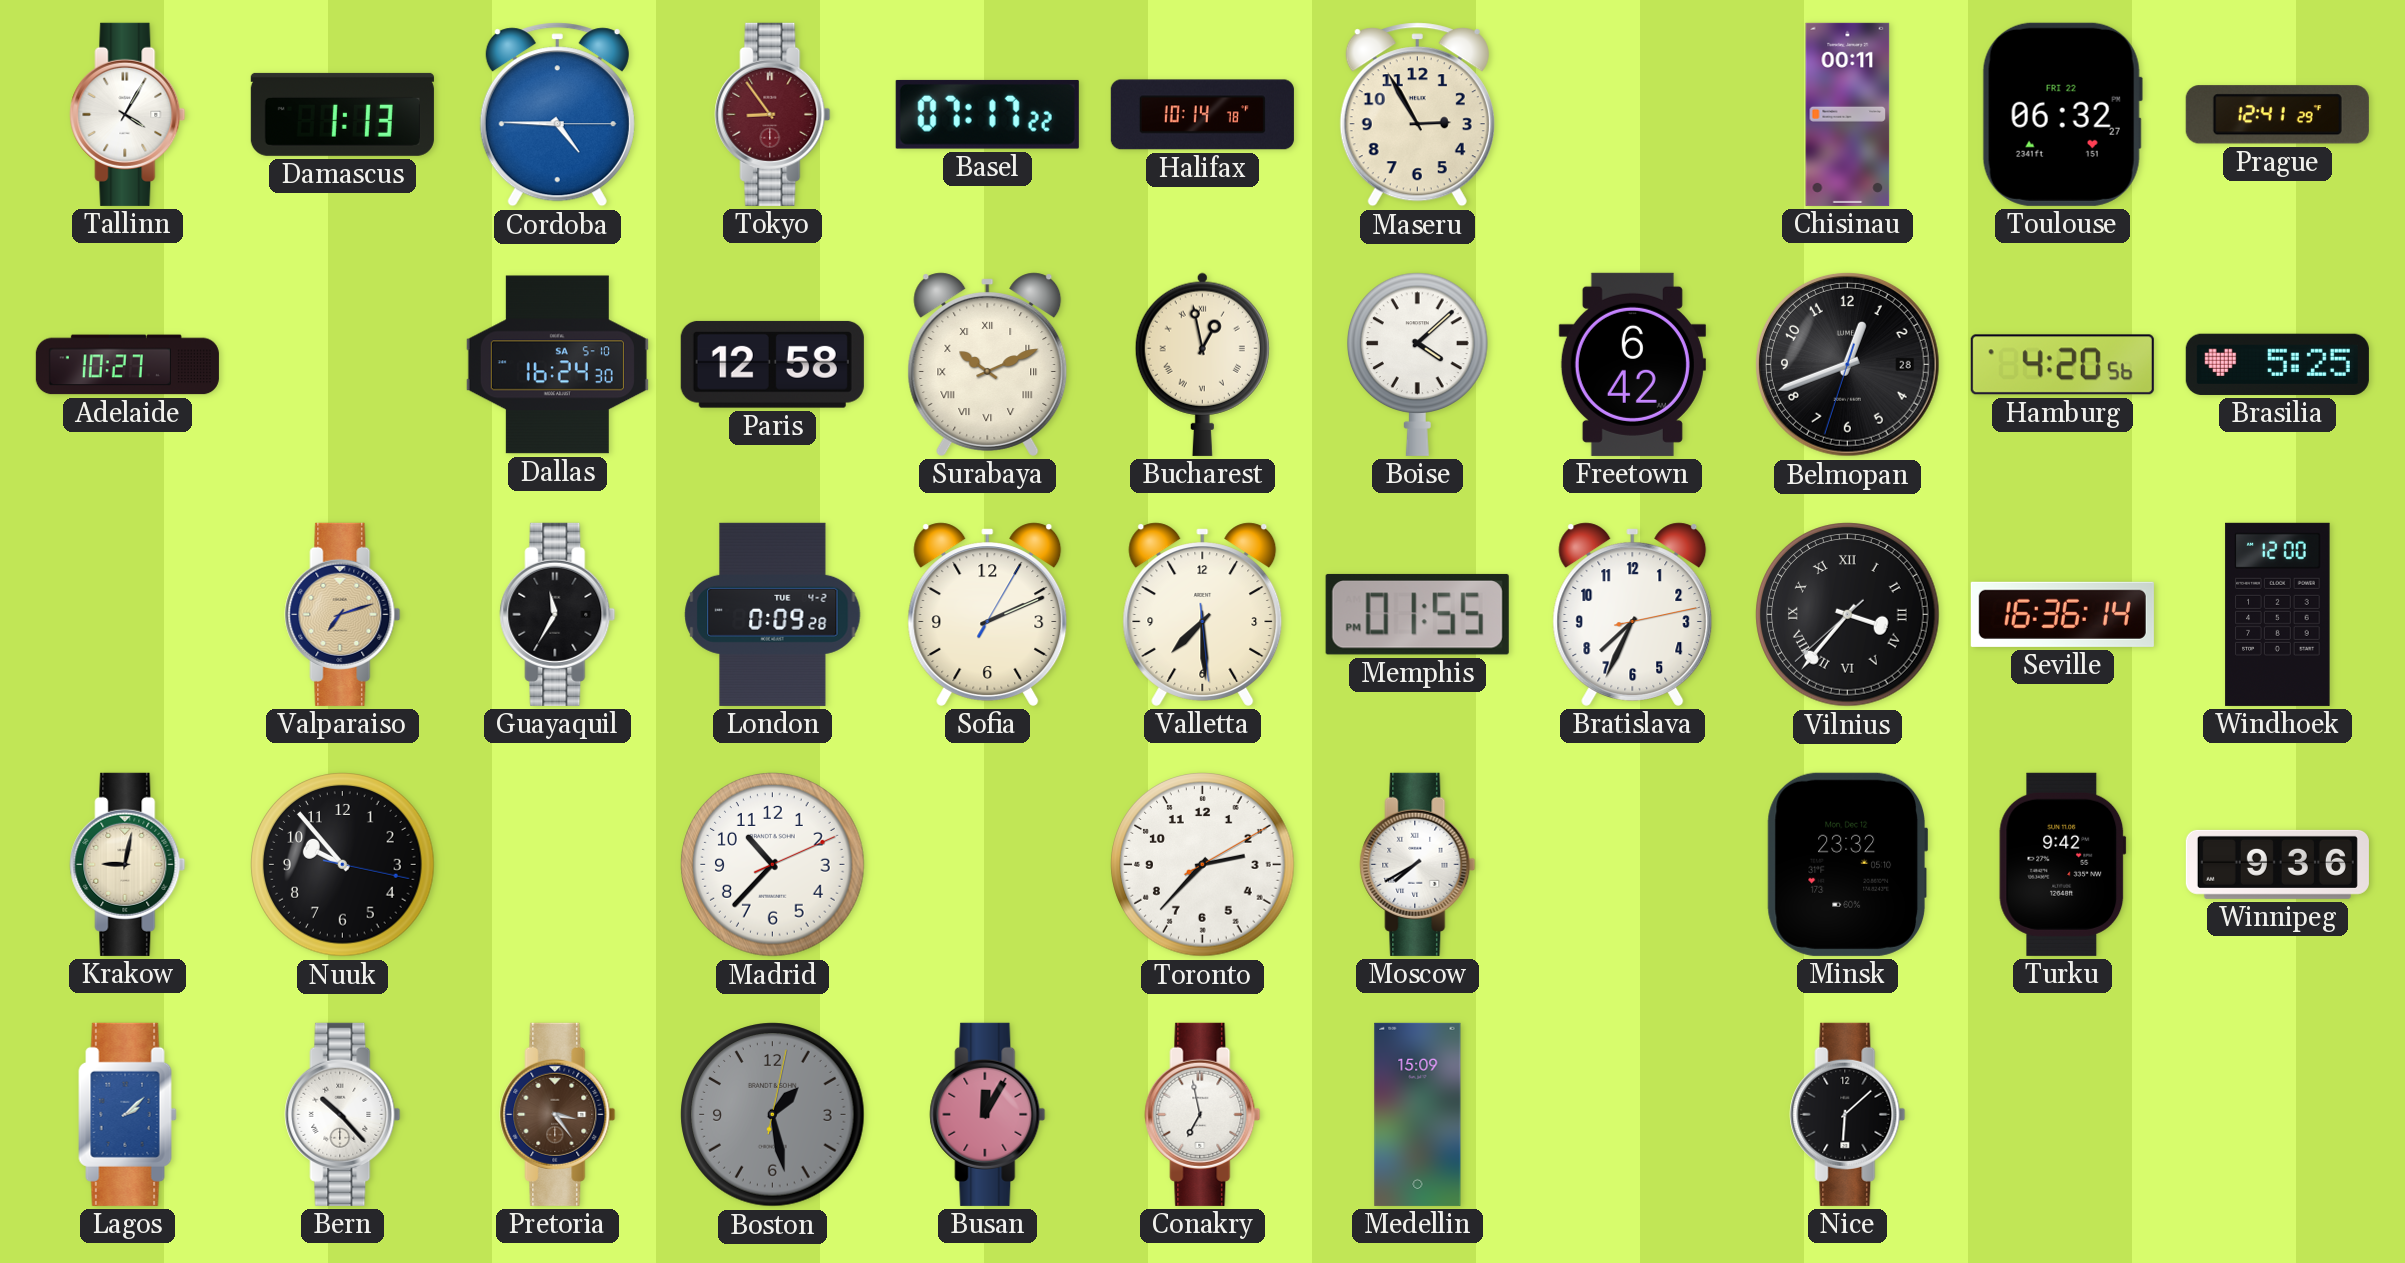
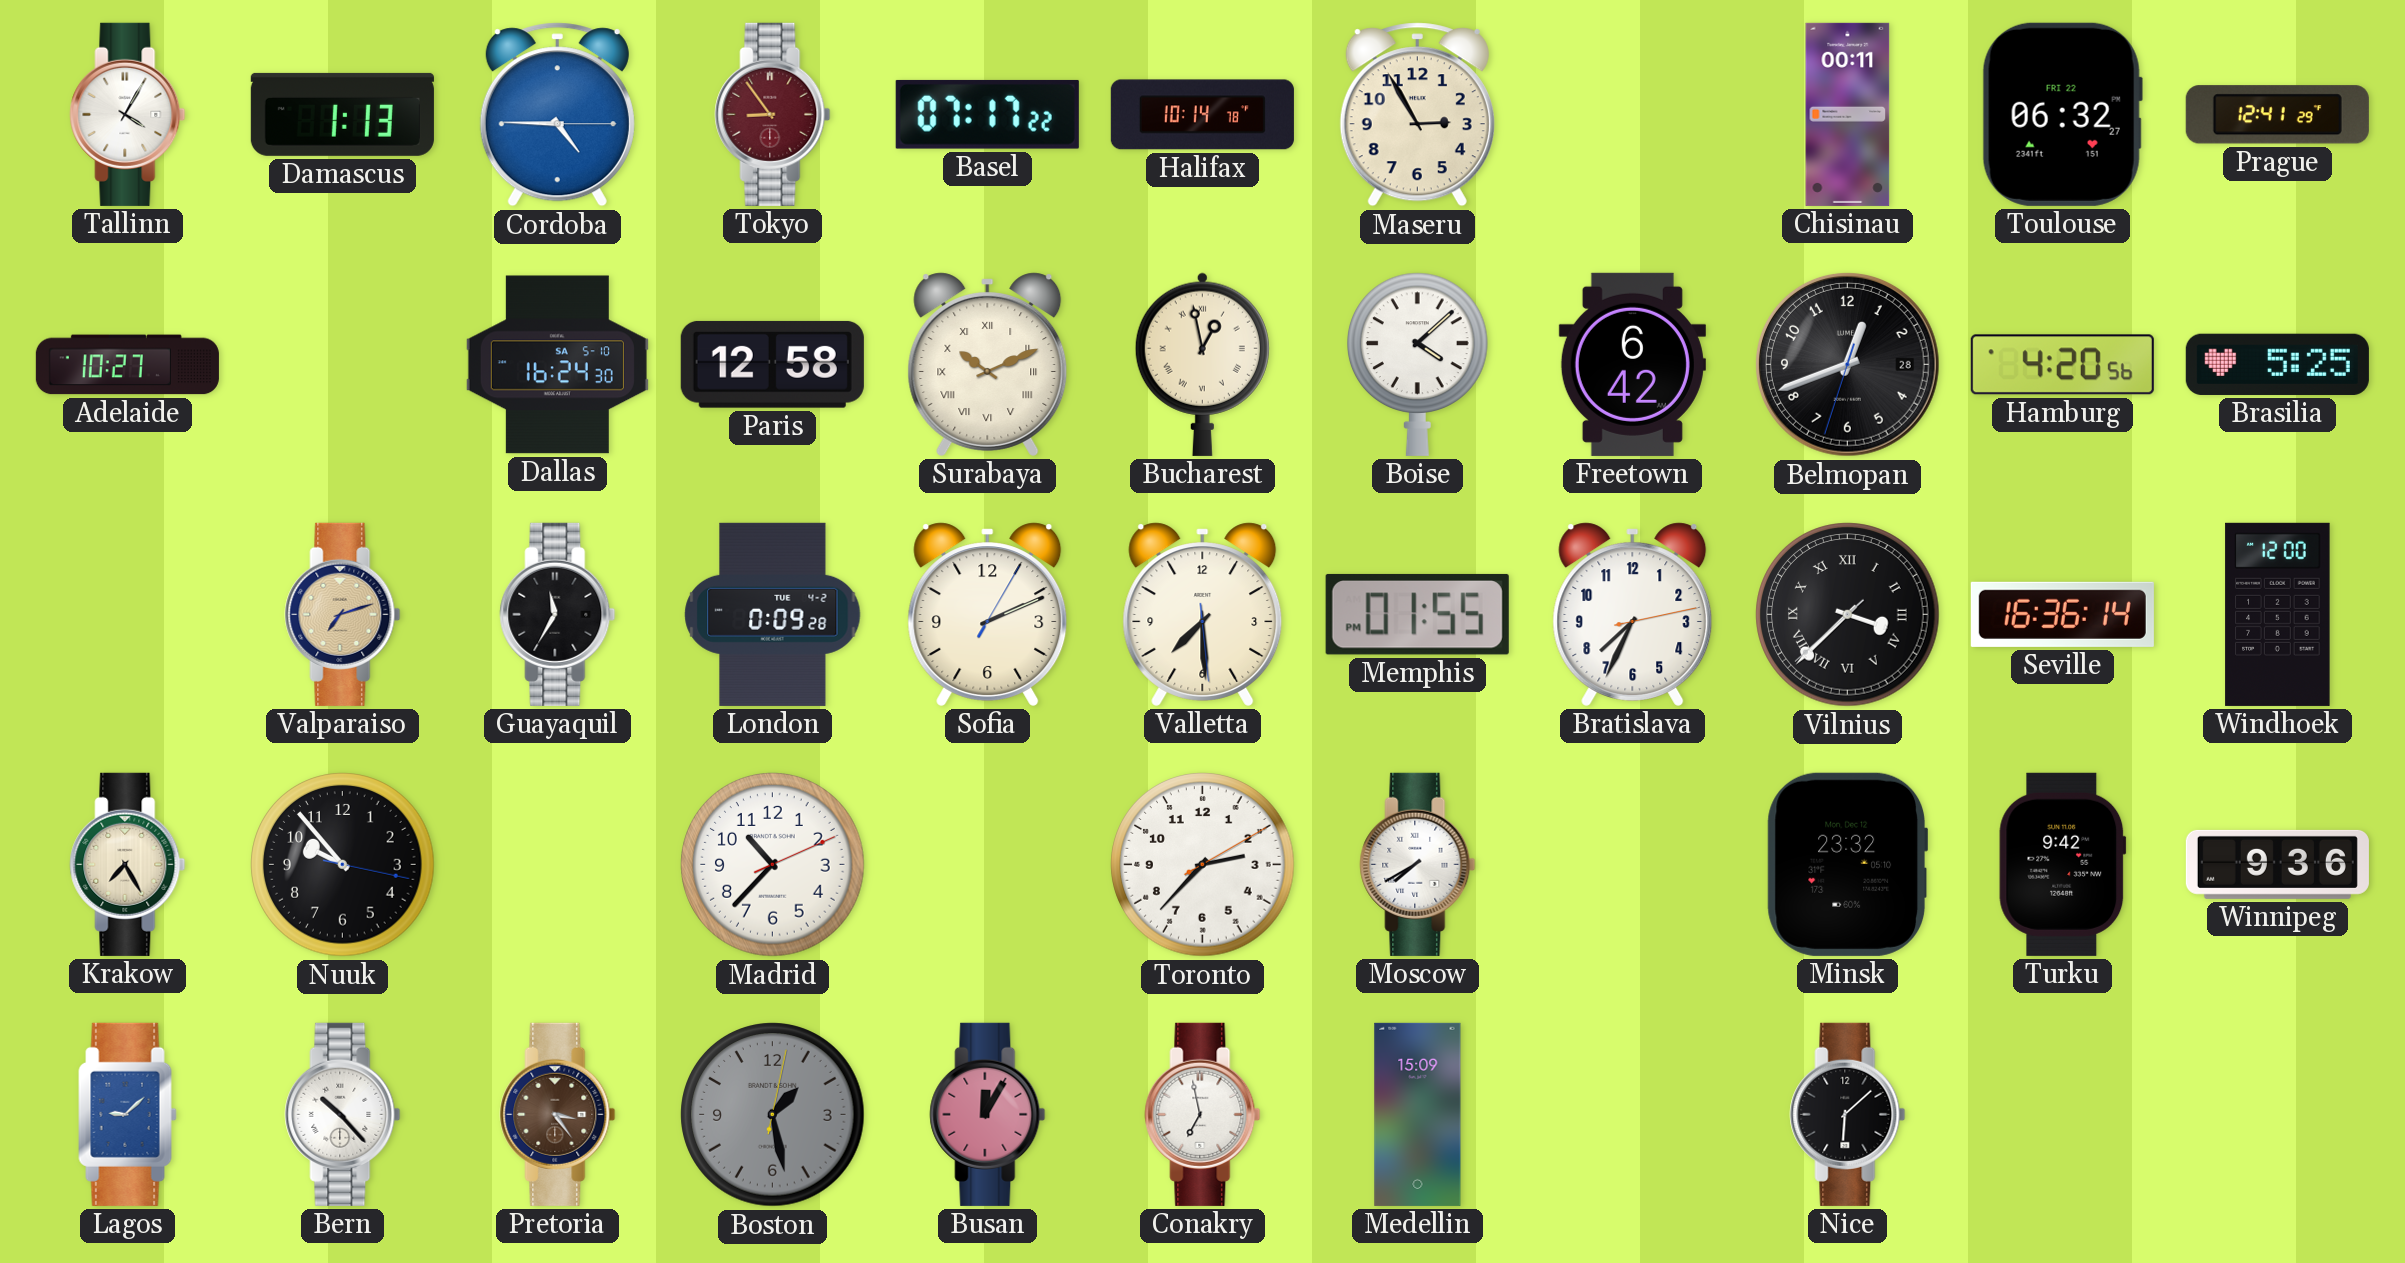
Vilnius: 3:36 -> 3:37
Krakow: 9:02 -> 7:25
Lagos: 2:08 -> 9:08
